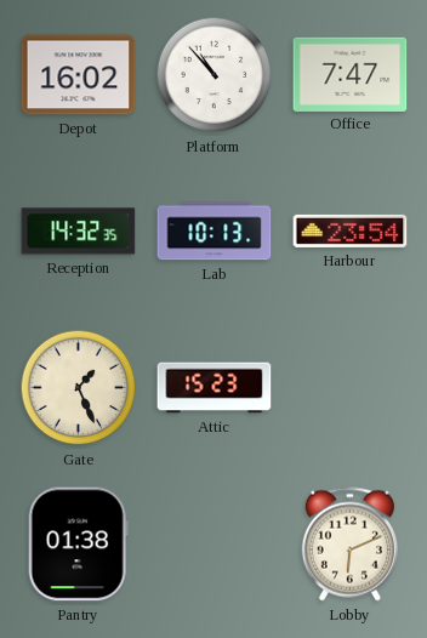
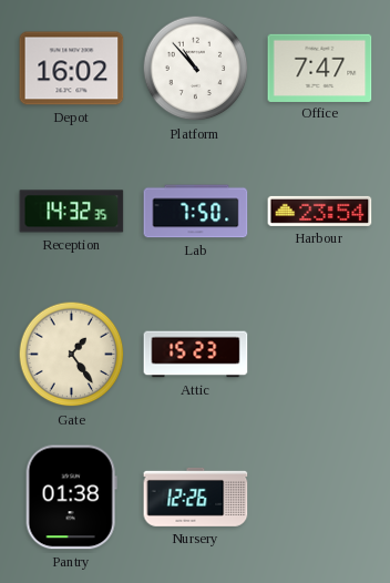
Lab: 10:13 -> 7:50
Gate: 1:26 -> 1:24
Nursery: none -> 12:26
Lobby: 6:11 -> none
